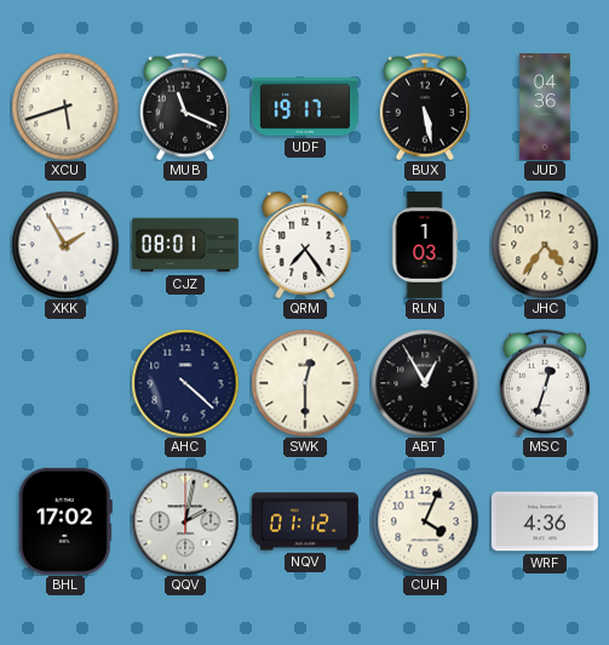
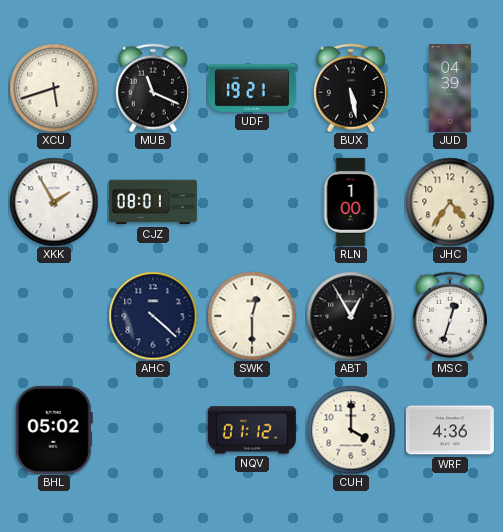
UDF: 19:17 -> 19:21
JUD: 04:36 -> 04:39
QRM: 7:24 -> none
RLN: 1:03 -> 1:00
BHL: 17:02 -> 05:02
QQV: 2:02 -> none
CUH: 4:04 -> 4:00
